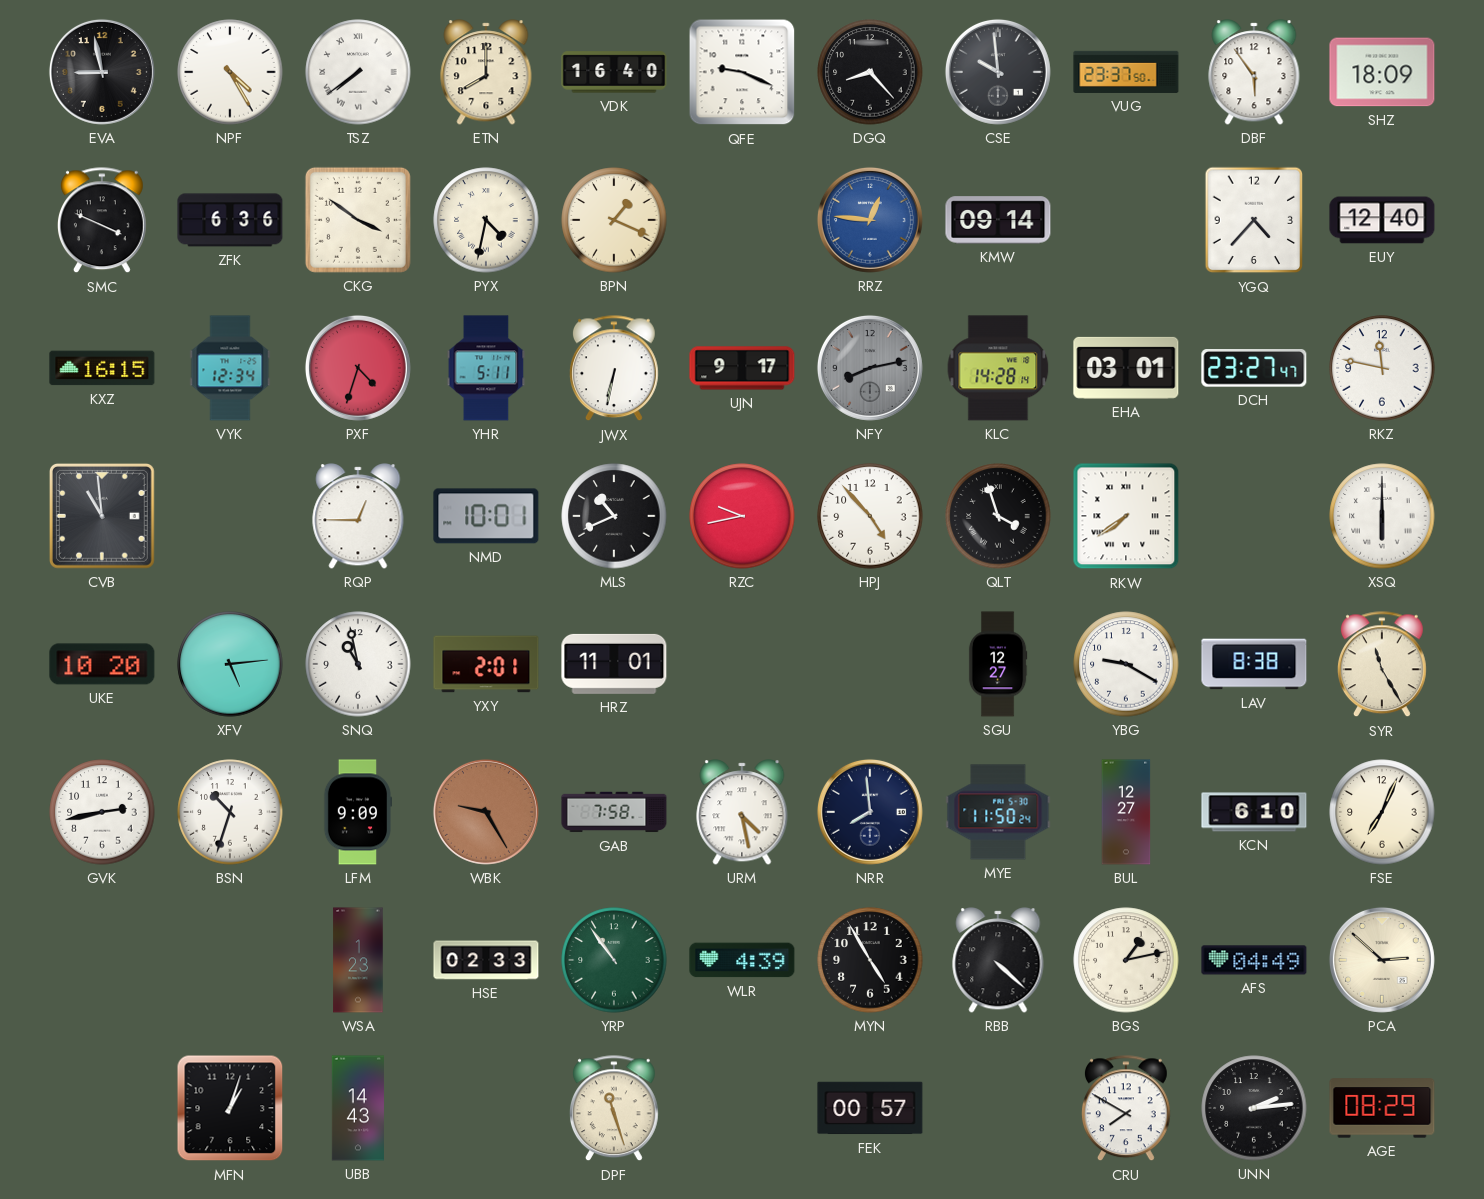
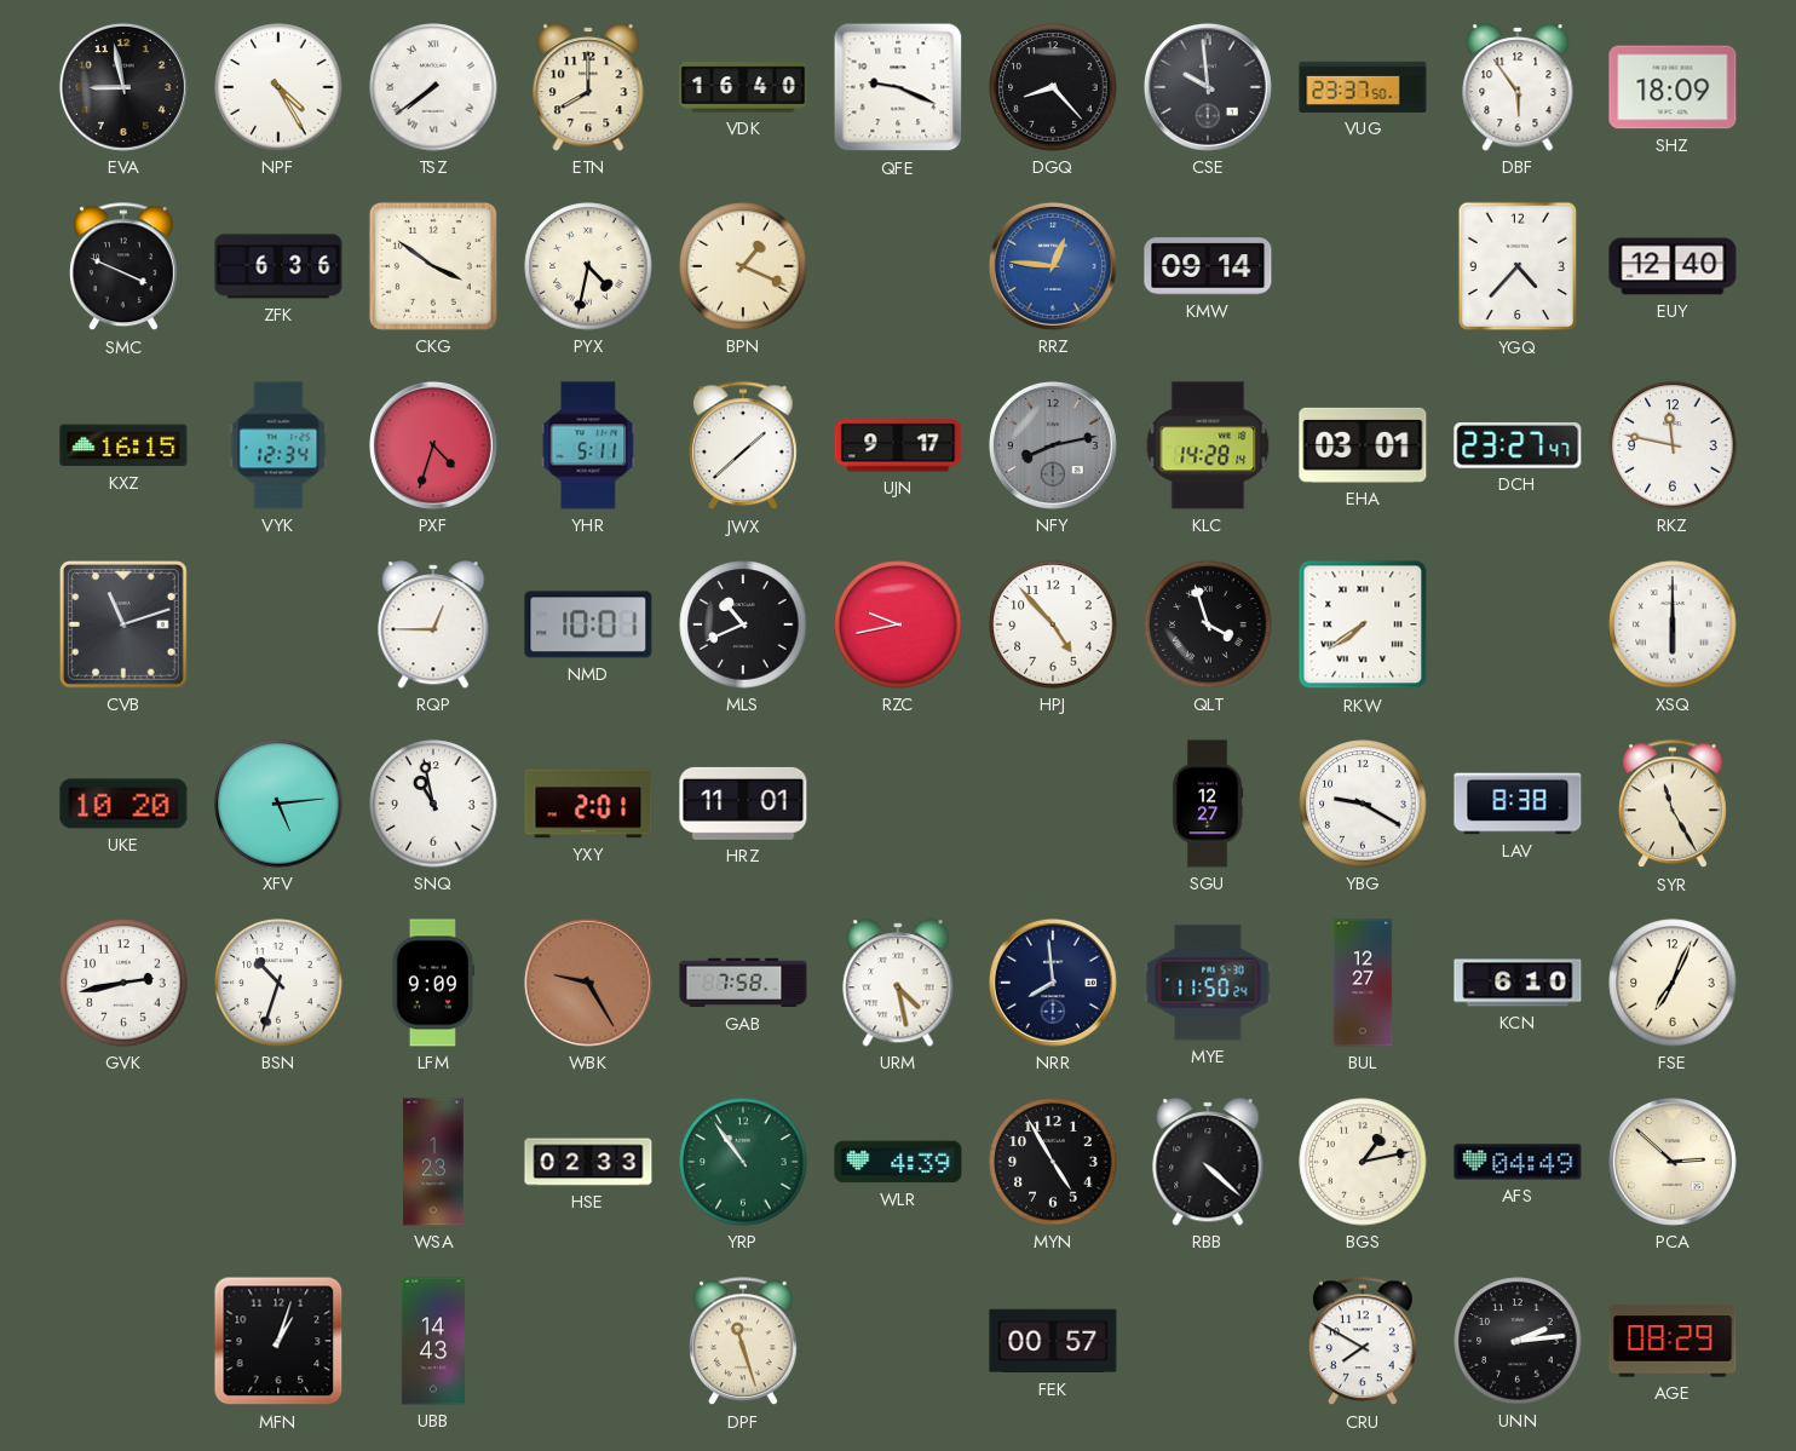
JWX: 6:32 -> 1:38
CVB: 10:59 -> 11:12
